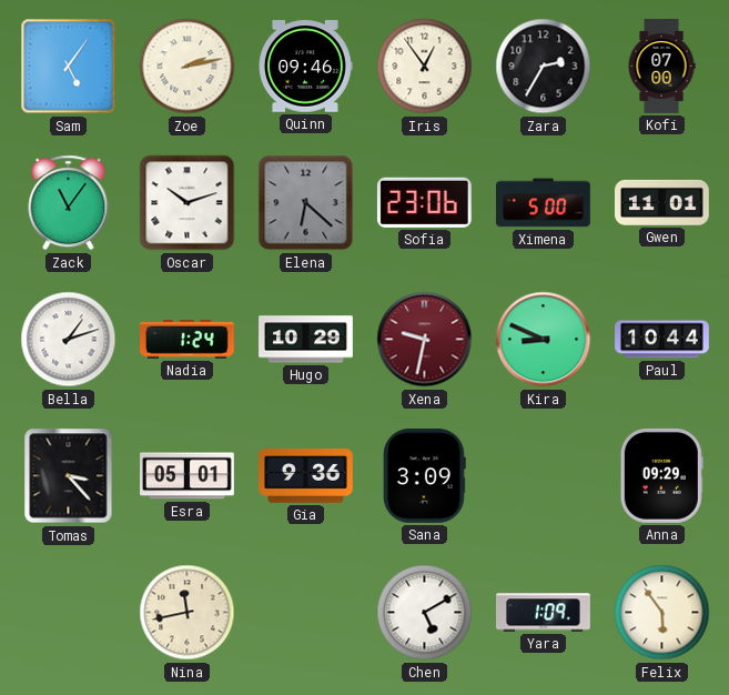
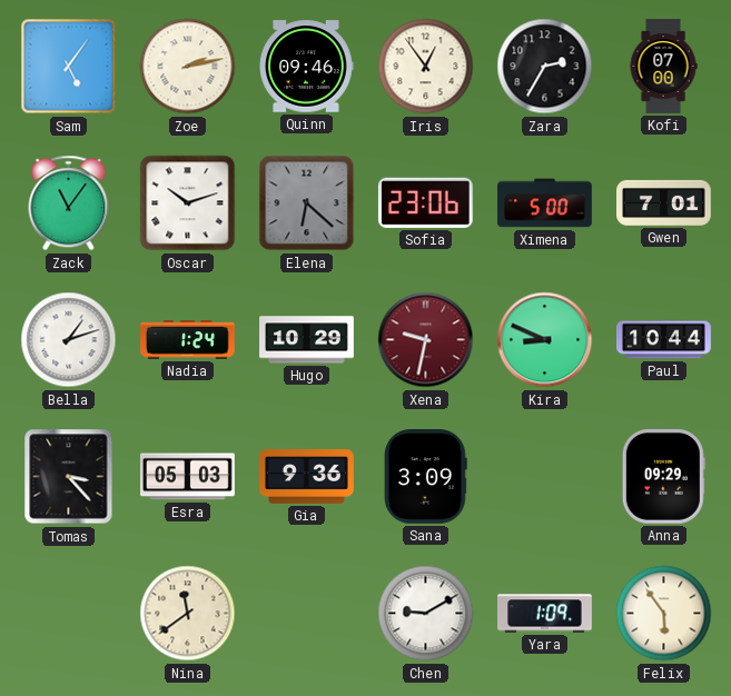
Gwen: 11:01 -> 7:01
Esra: 05:01 -> 05:03
Nina: 11:43 -> 11:39
Chen: 5:10 -> 9:10
